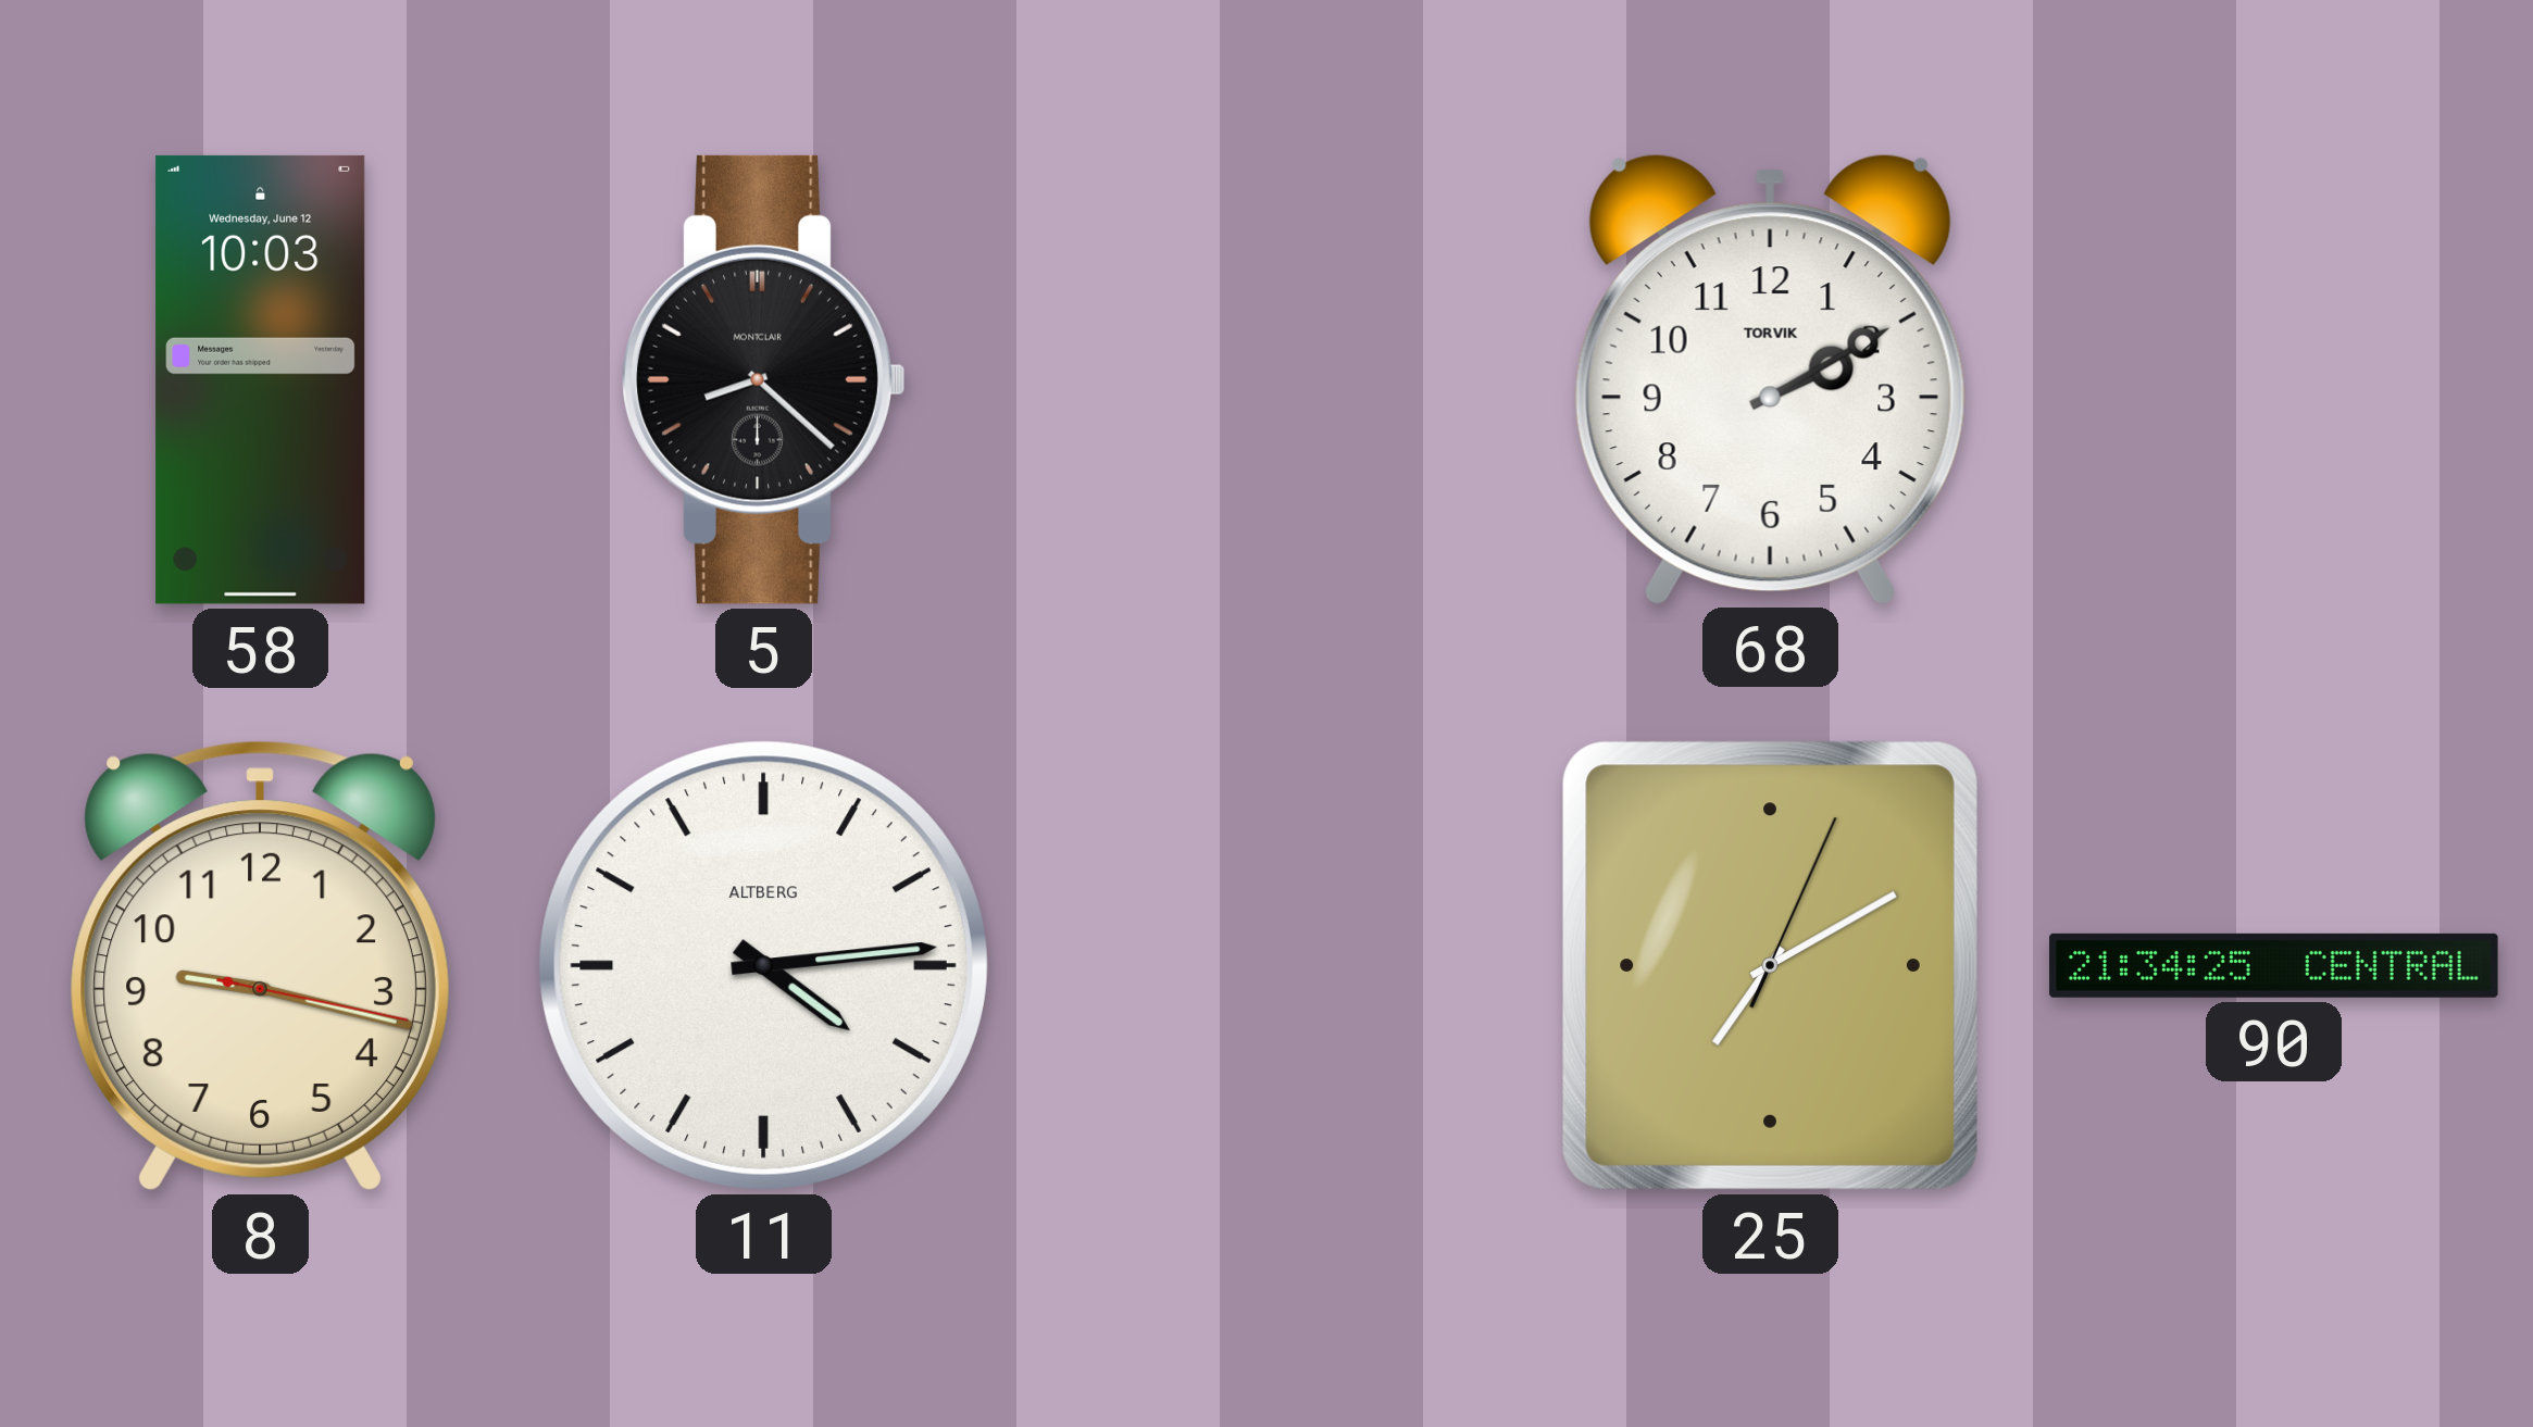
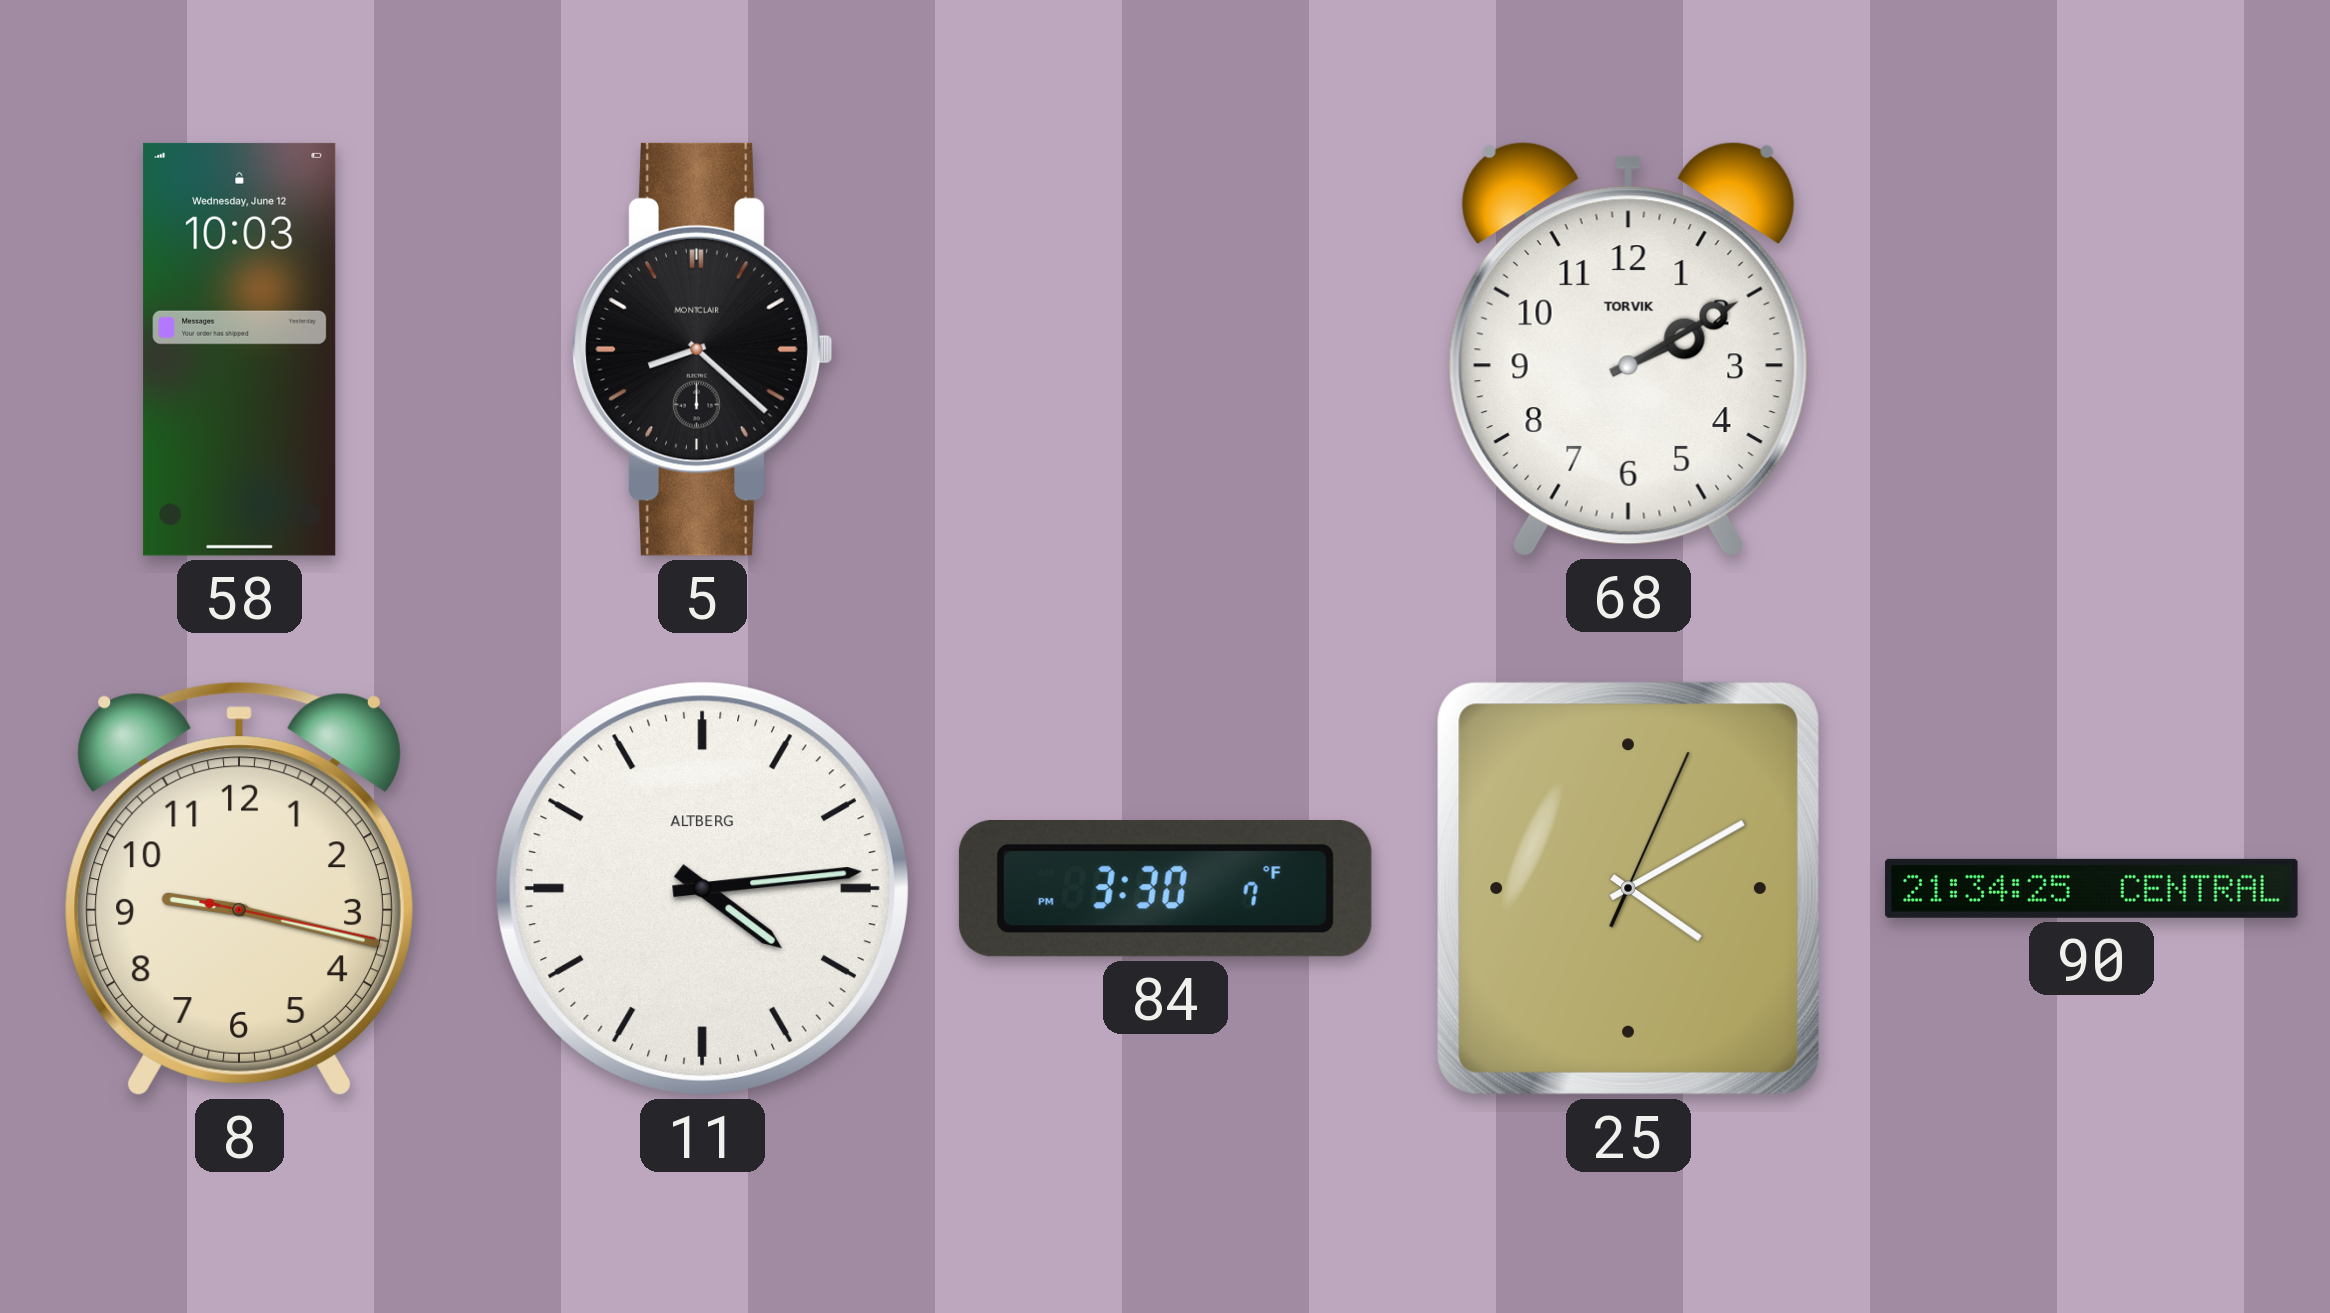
84: none -> 3:30
25: 7:10 -> 4:10
